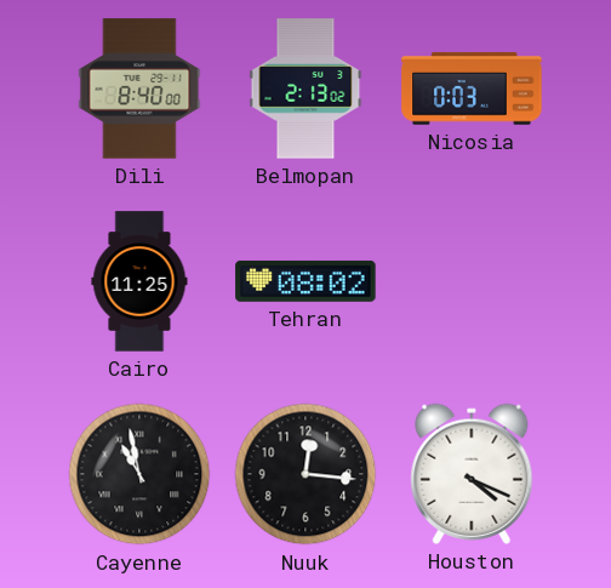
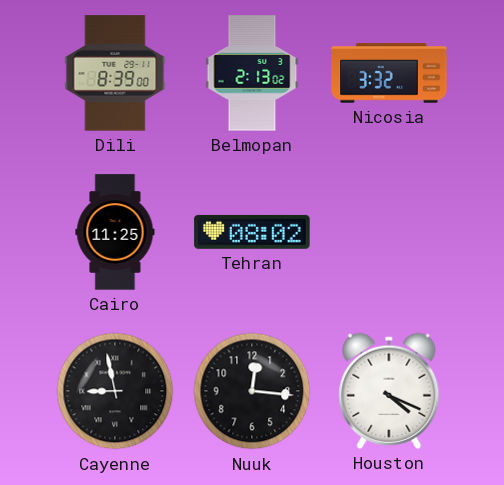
Dili: 8:40 -> 8:39
Nicosia: 0:03 -> 3:32
Cayenne: 10:58 -> 8:58
